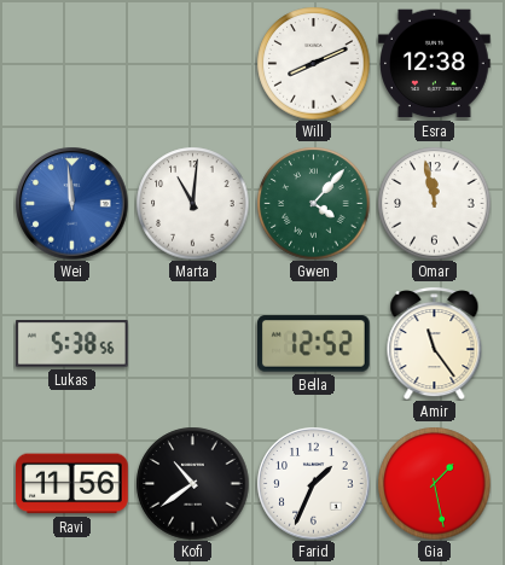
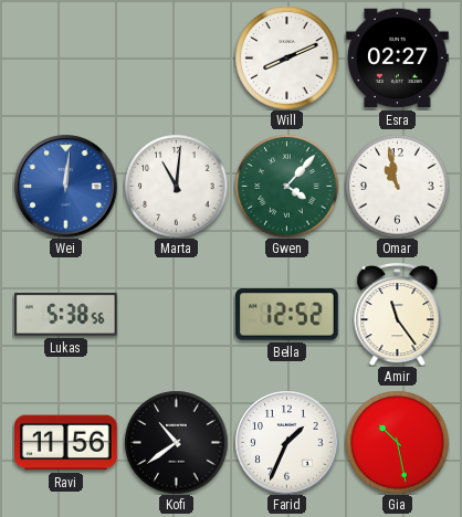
Esra: 12:38 -> 02:27
Wei: 11:59 -> 12:01
Omar: 11:58 -> 10:58
Gia: 1:28 -> 10:28
